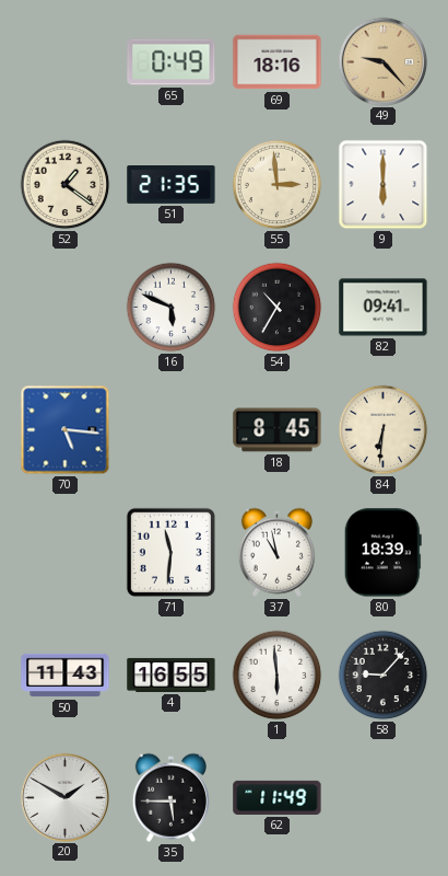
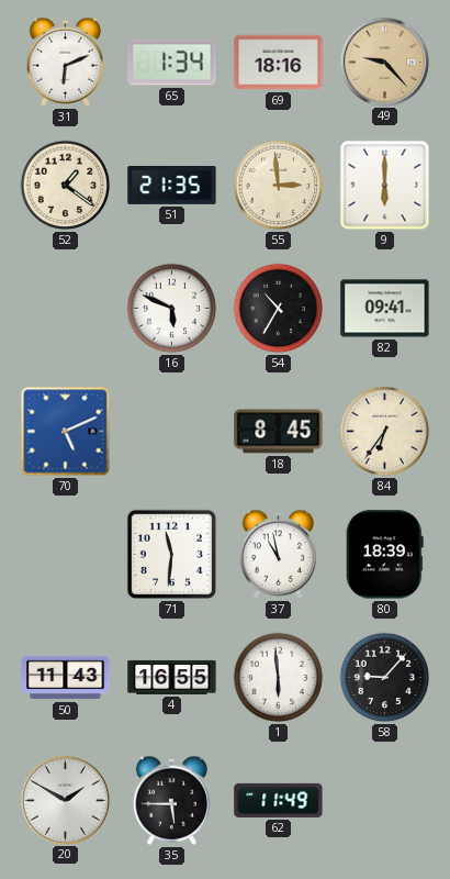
31: none -> 6:11
65: 0:49 -> 1:34
70: 5:16 -> 5:11
84: 6:31 -> 6:36
